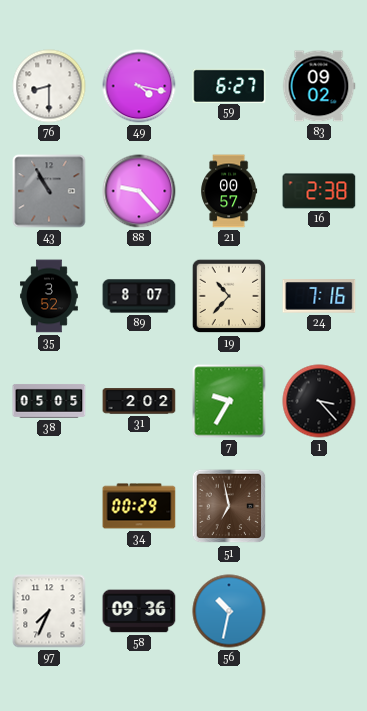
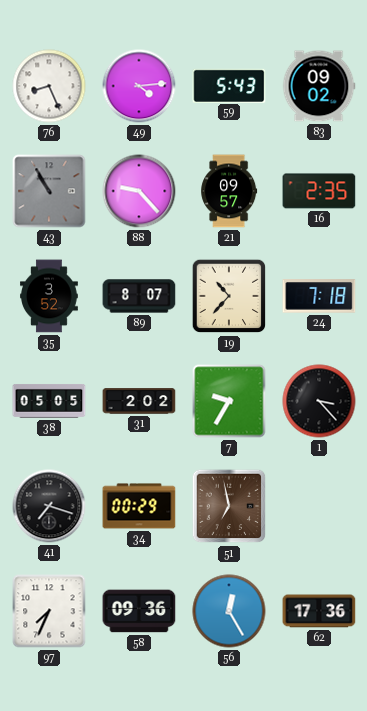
76: 8:30 -> 8:26
49: 4:17 -> 4:14
59: 6:27 -> 5:43
21: 00:57 -> 09:57
16: 2:38 -> 2:35
24: 7:16 -> 7:18
41: none -> 7:18
56: 10:32 -> 12:25
62: none -> 17:36
